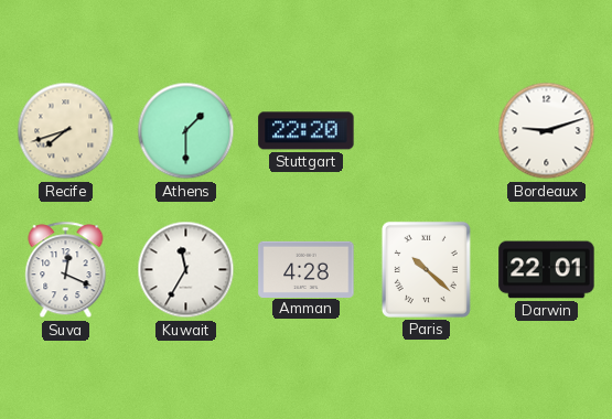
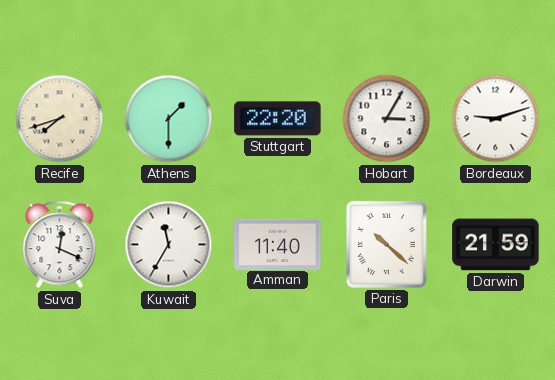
Hobart: none -> 3:05
Amman: 4:28 -> 11:40
Darwin: 22:01 -> 21:59
